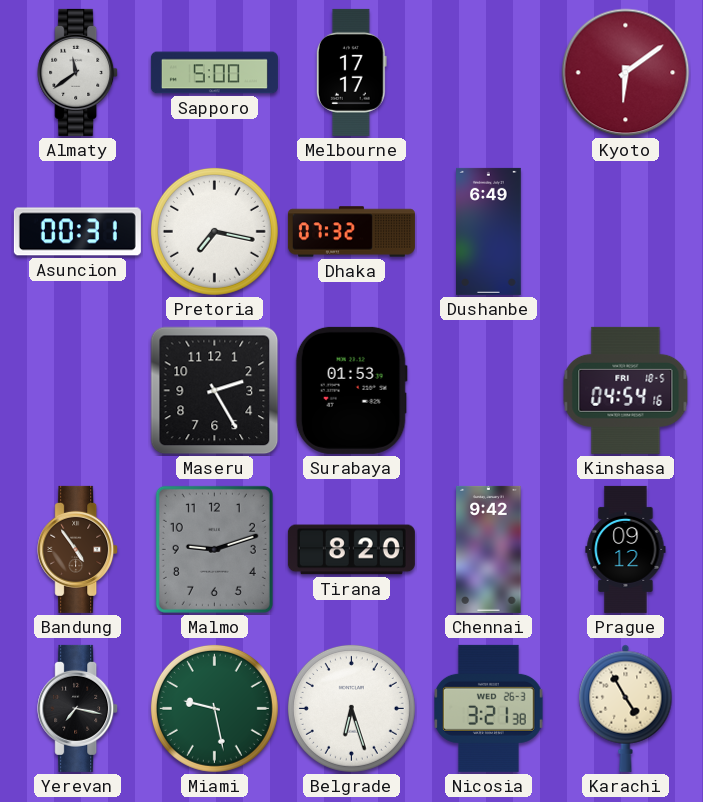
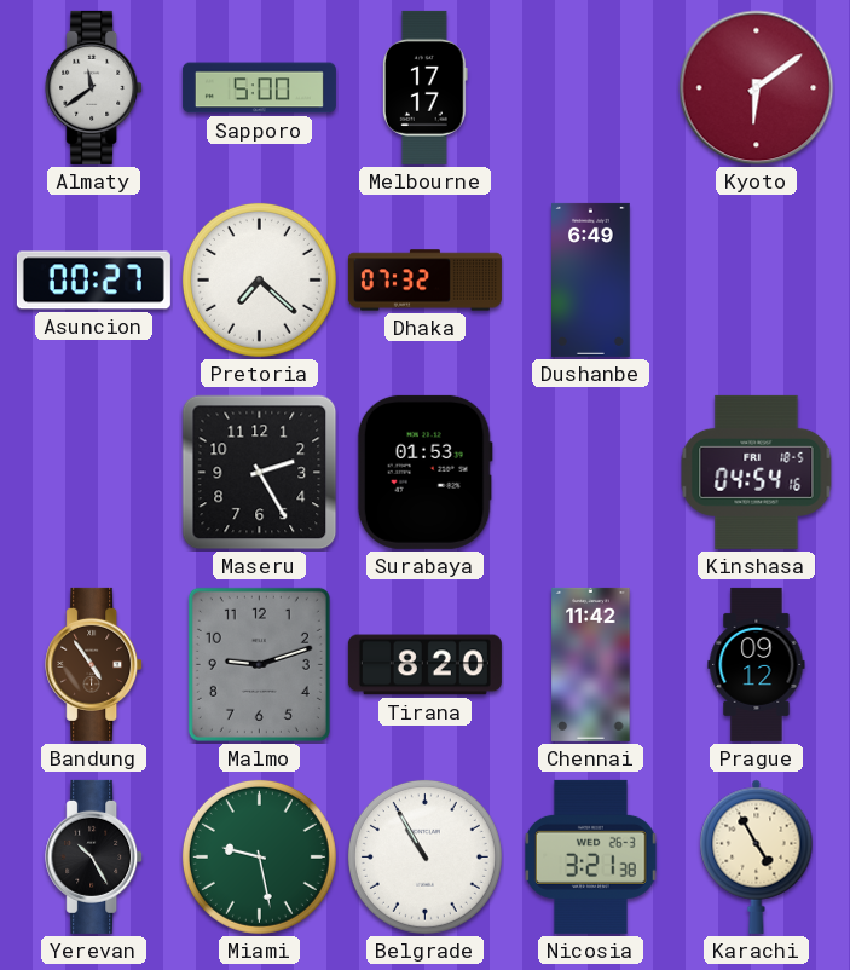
Asuncion: 00:31 -> 00:27
Pretoria: 7:17 -> 7:22
Chennai: 9:42 -> 11:42
Yerevan: 7:17 -> 10:25
Belgrade: 6:27 -> 10:55
